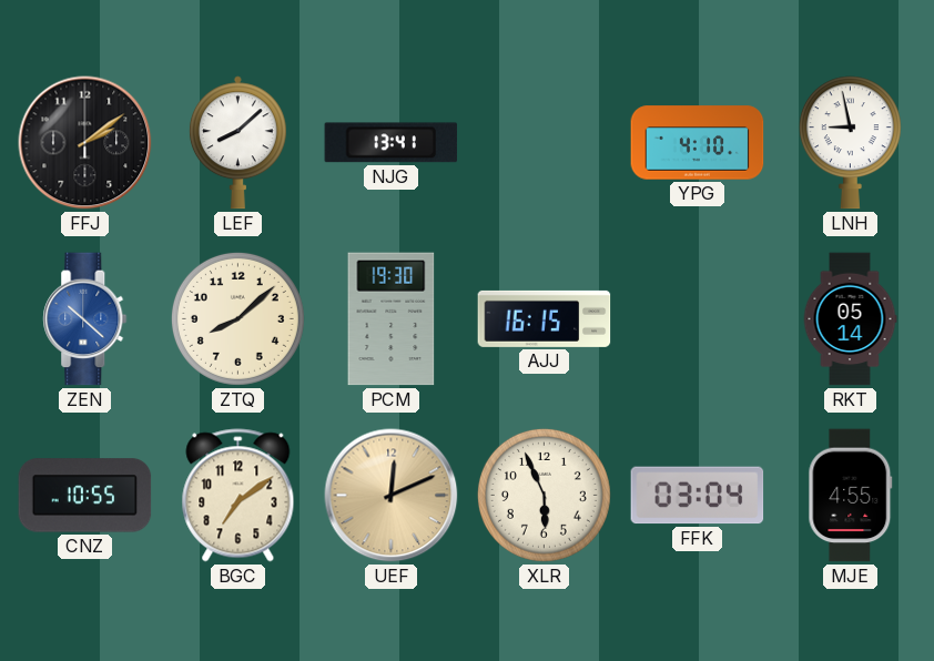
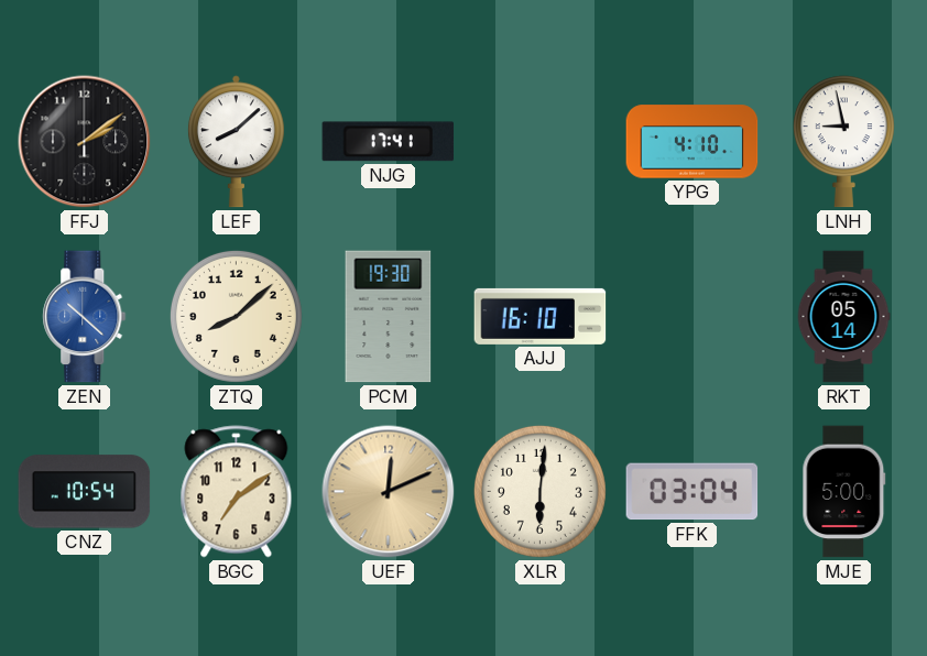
NJG: 13:41 -> 17:41
AJJ: 16:15 -> 16:10
CNZ: 10:55 -> 10:54
XLR: 5:56 -> 6:01
MJE: 4:55 -> 5:00
